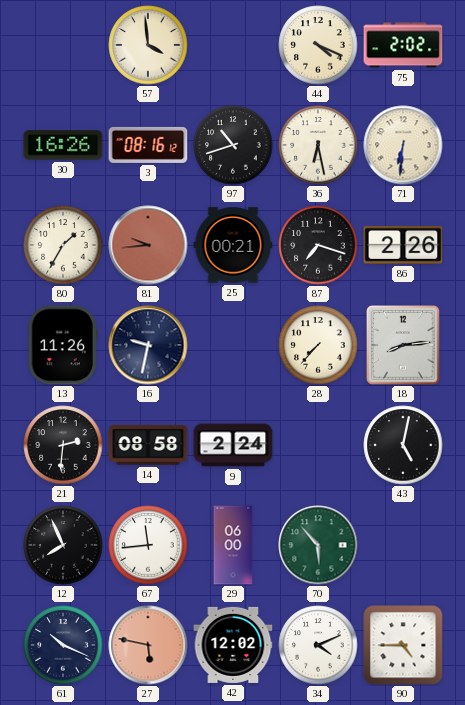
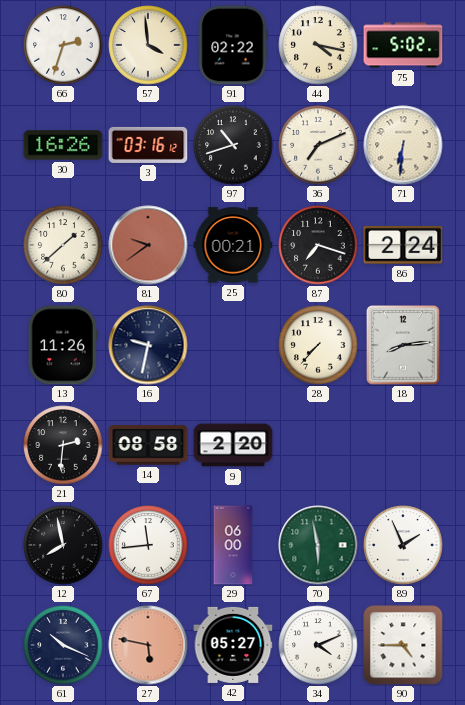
66: none -> 2:33
91: none -> 02:22
44: 4:19 -> 4:17
75: 2:02 -> 5:02
3: 08:16 -> 03:16
36: 6:28 -> 7:11
80: 1:35 -> 1:38
81: 9:44 -> 9:39
86: 2:26 -> 2:24
9: 2:24 -> 2:20
43: 5:02 -> none
12: 7:56 -> 7:58
70: 5:53 -> 5:58
89: none -> 1:56
42: 12:02 -> 05:27
